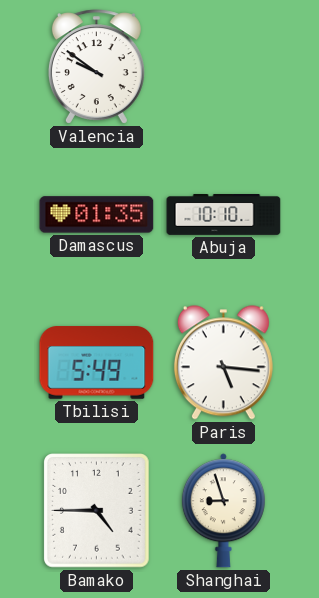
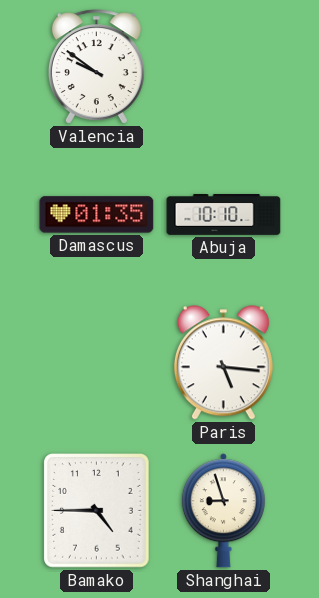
Tbilisi: 5:49 -> none
